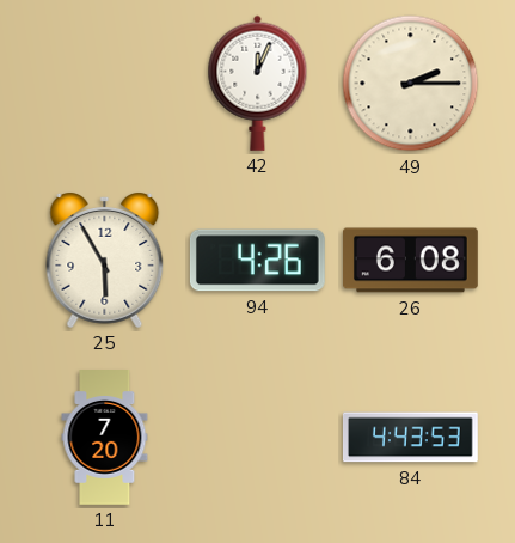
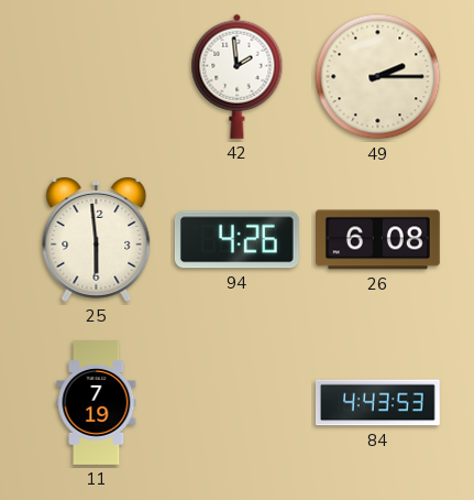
42: 12:04 -> 1:59
25: 5:55 -> 5:59
11: 7:20 -> 7:19
